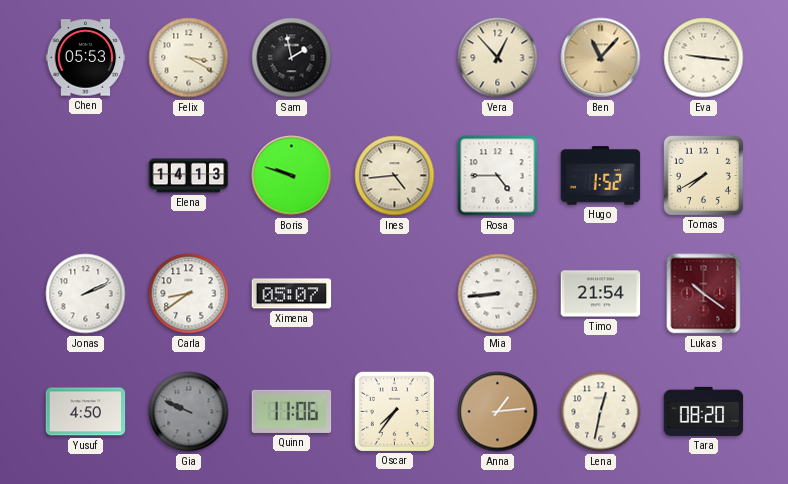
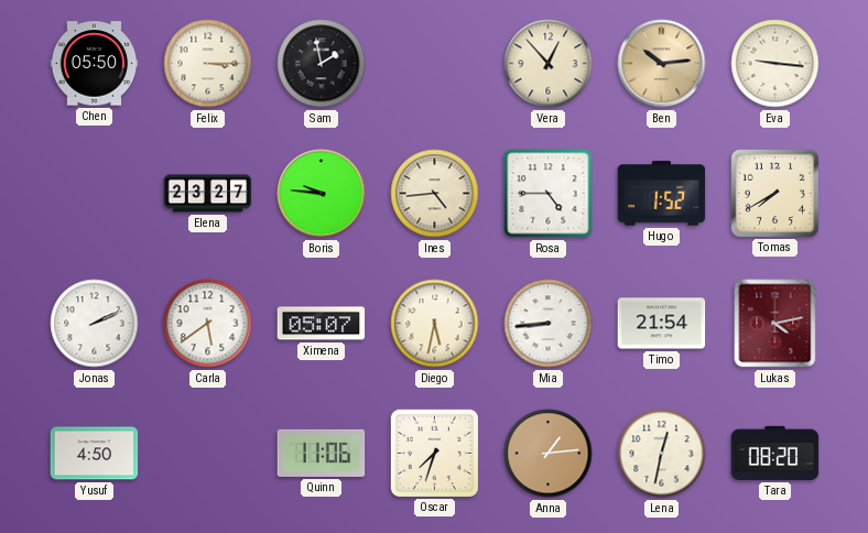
Chen: 05:53 -> 05:50
Felix: 3:20 -> 3:15
Ben: 11:07 -> 10:14
Elena: 14:13 -> 23:27
Boris: 9:48 -> 9:46
Carla: 8:39 -> 5:39
Diego: none -> 5:32
Lukas: 10:21 -> 4:13
Gia: 9:49 -> none
Oscar: 7:36 -> 7:33
